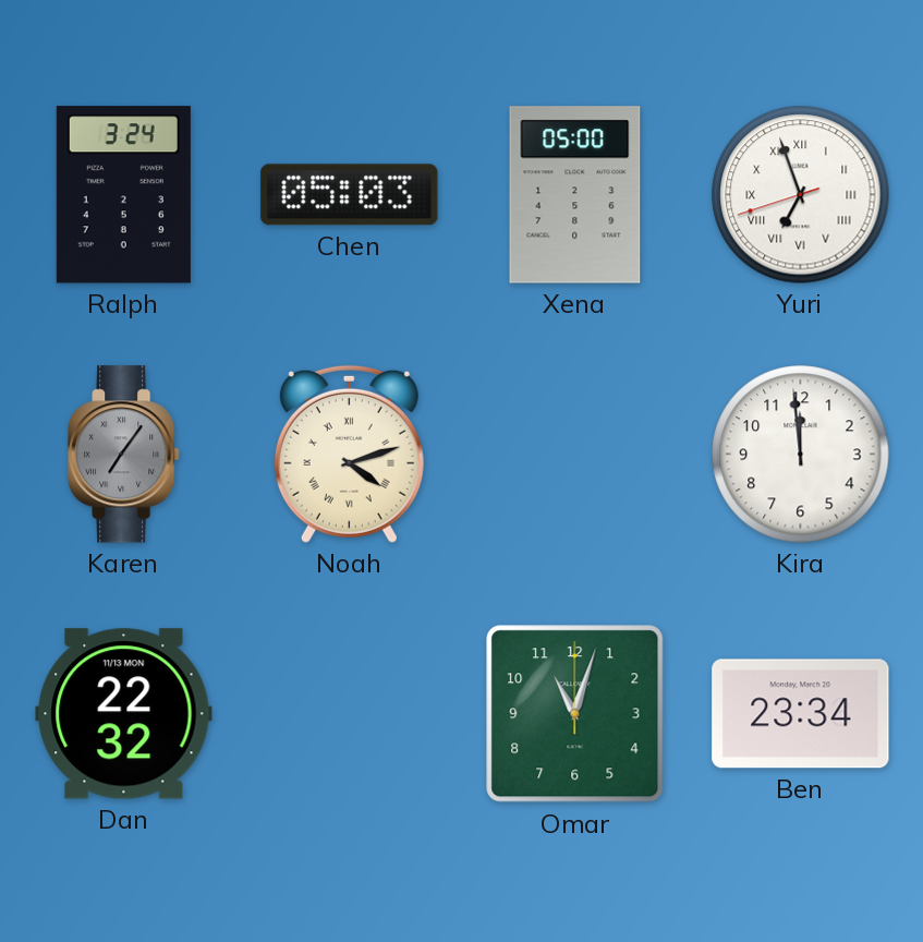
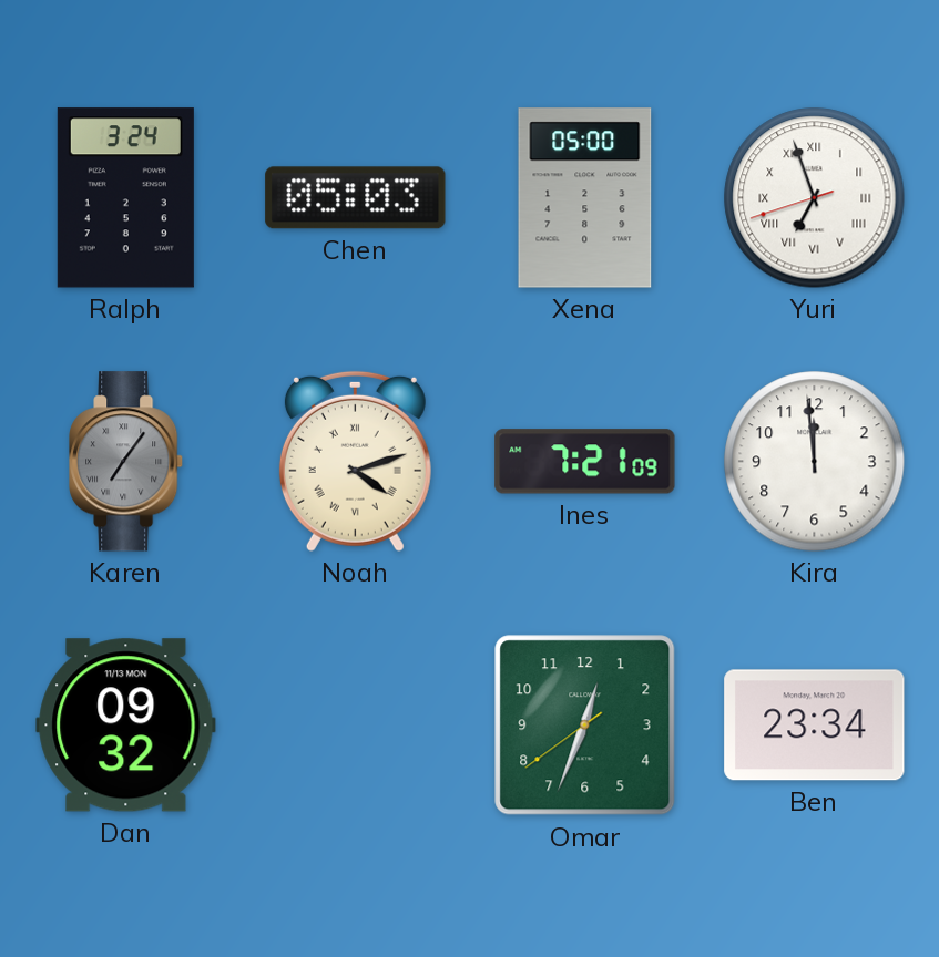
Ines: none -> 7:21
Dan: 22:32 -> 09:32
Omar: 11:03 -> 12:33
